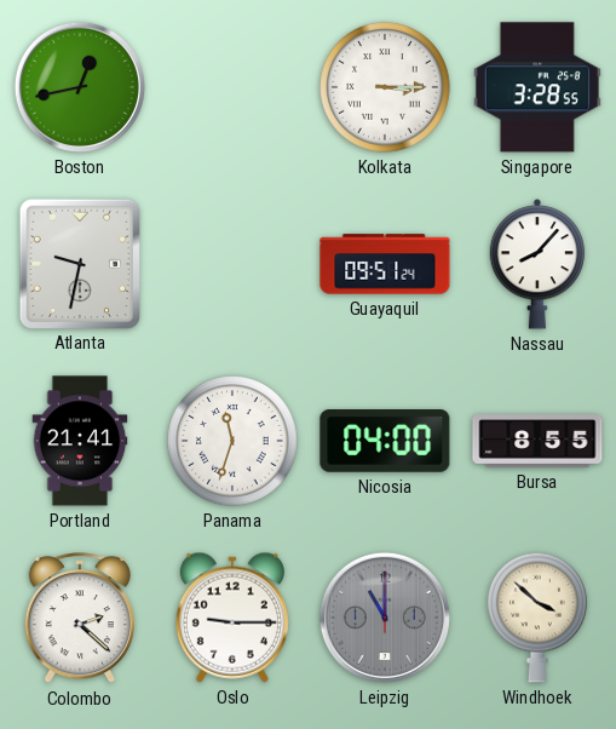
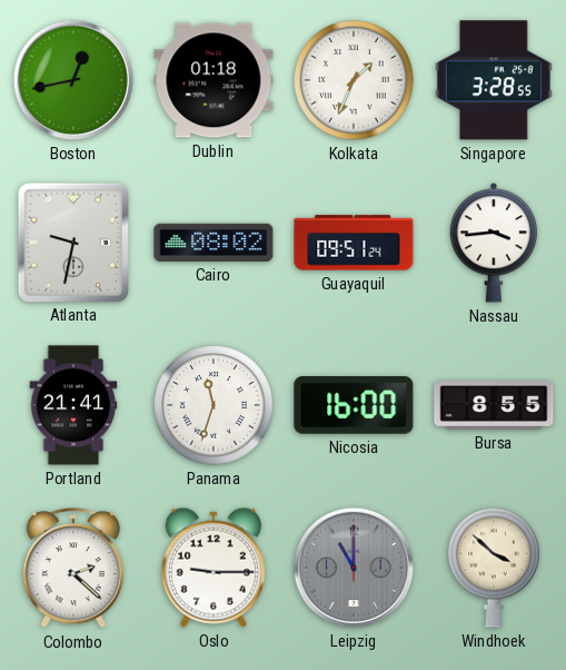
Dublin: none -> 01:18
Kolkata: 3:15 -> 1:34
Cairo: none -> 08:02
Nassau: 8:07 -> 3:44
Nicosia: 04:00 -> 16:00
